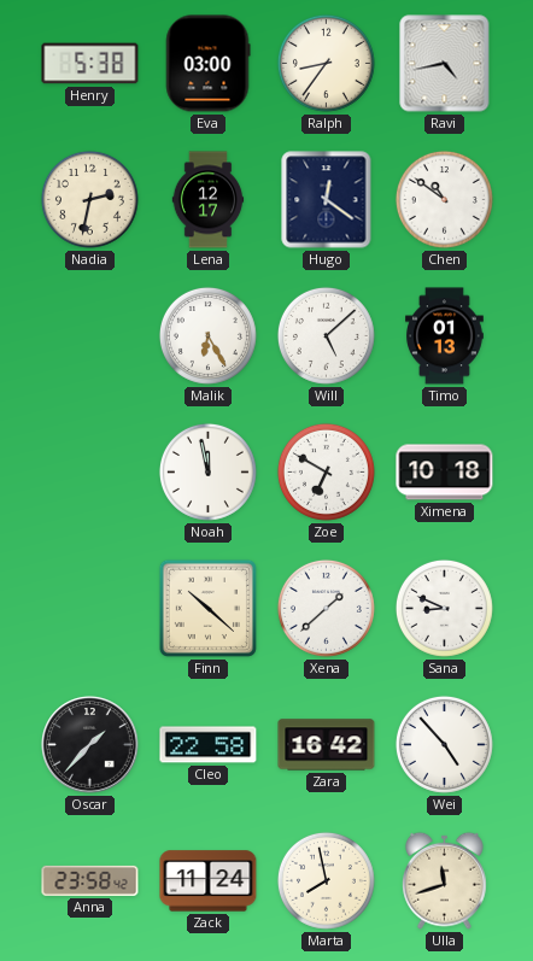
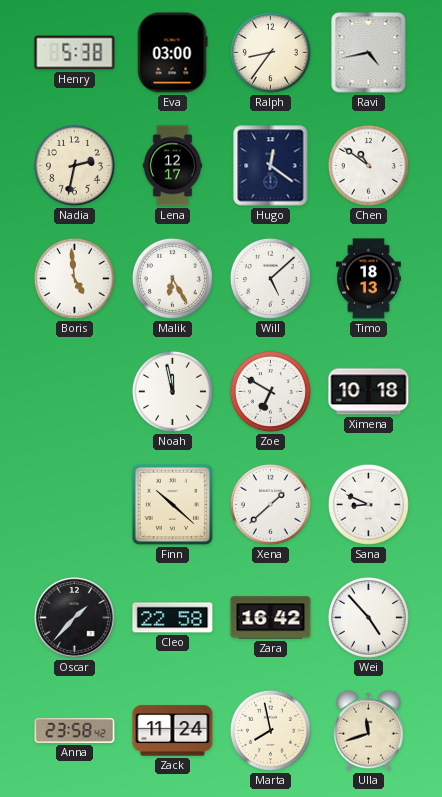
Boris: none -> 4:59
Timo: 01:13 -> 18:13
